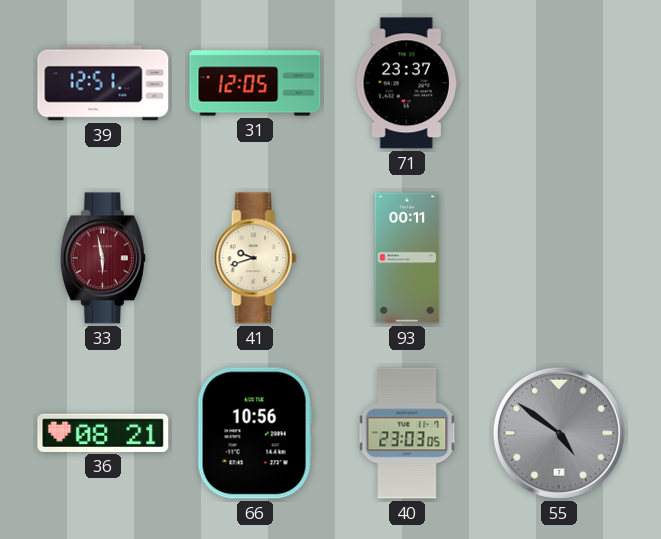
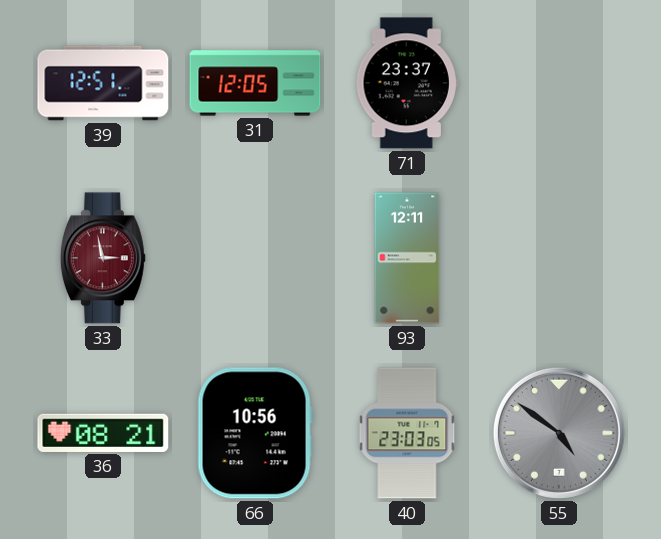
33: 5:58 -> 2:58
41: 9:42 -> none
93: 00:11 -> 12:11
